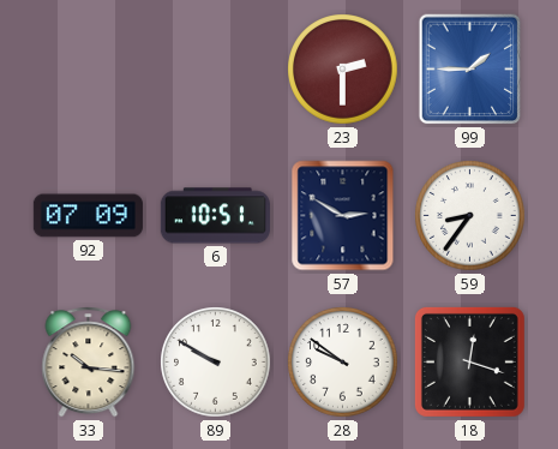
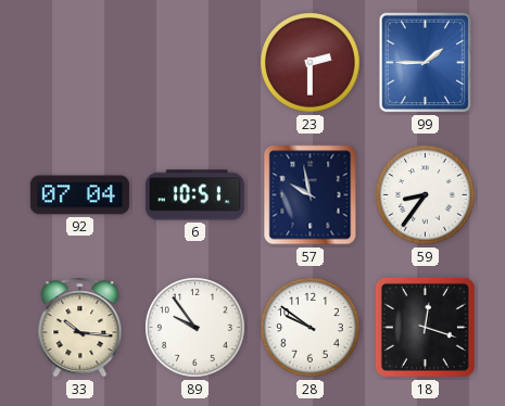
92: 07:09 -> 07:04
57: 2:50 -> 9:58
89: 9:50 -> 9:54
